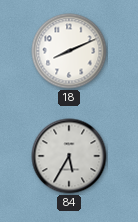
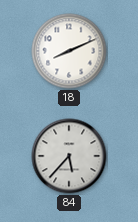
84: 5:35 -> 5:37
